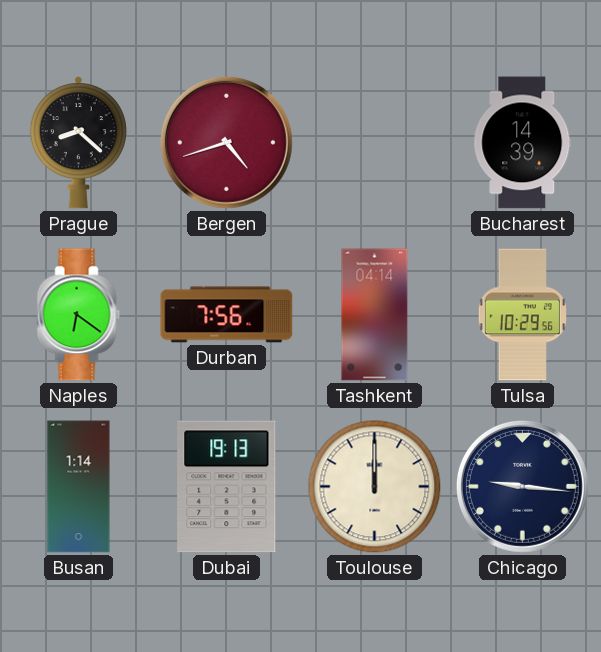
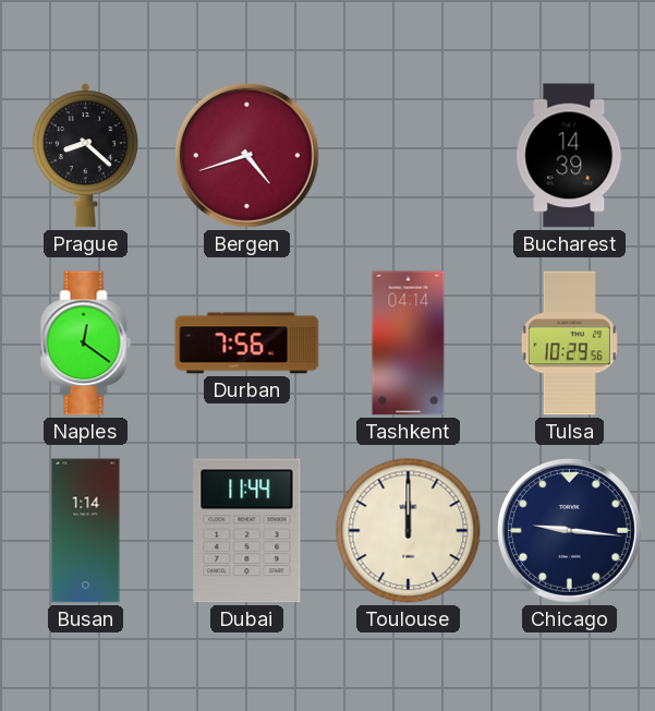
Naples: 6:21 -> 12:21
Dubai: 19:13 -> 11:44
